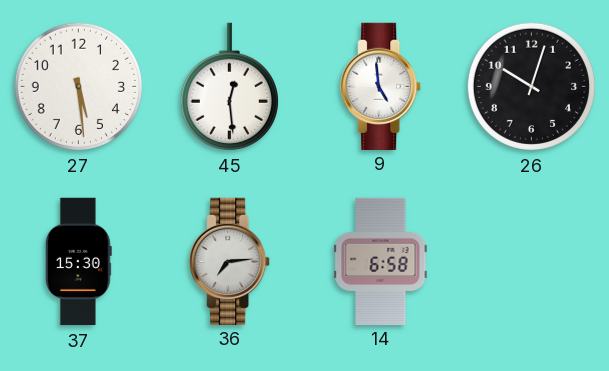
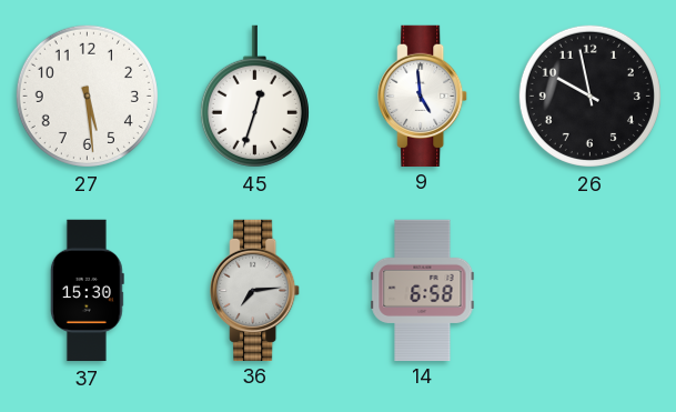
45: 12:29 -> 12:33
26: 10:03 -> 9:58
